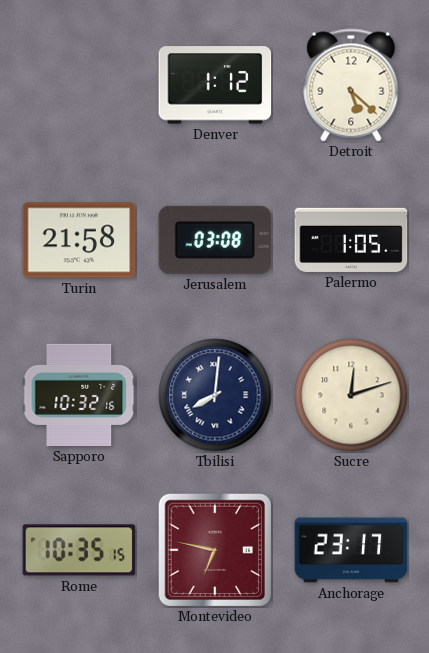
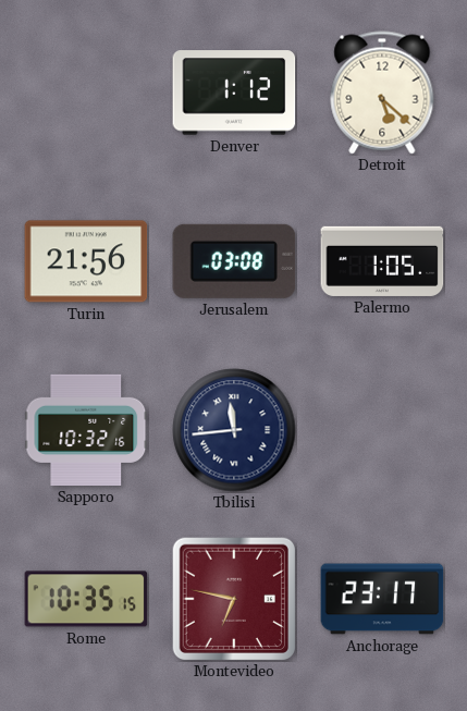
Turin: 21:58 -> 21:56
Tbilisi: 8:01 -> 11:44
Sucre: 12:12 -> none
